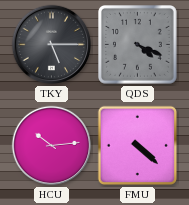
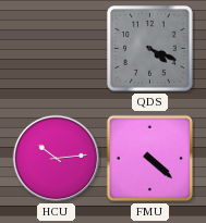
TKY: 5:15 -> none
